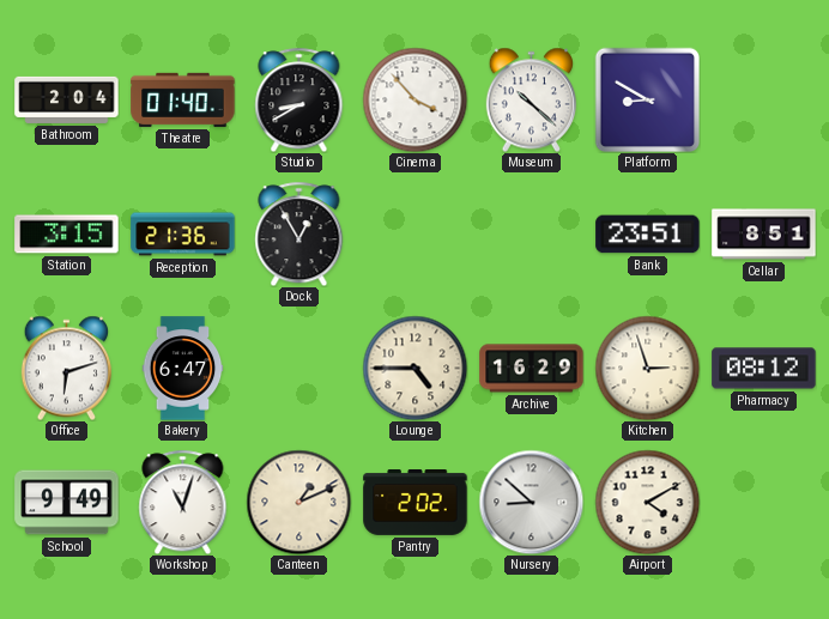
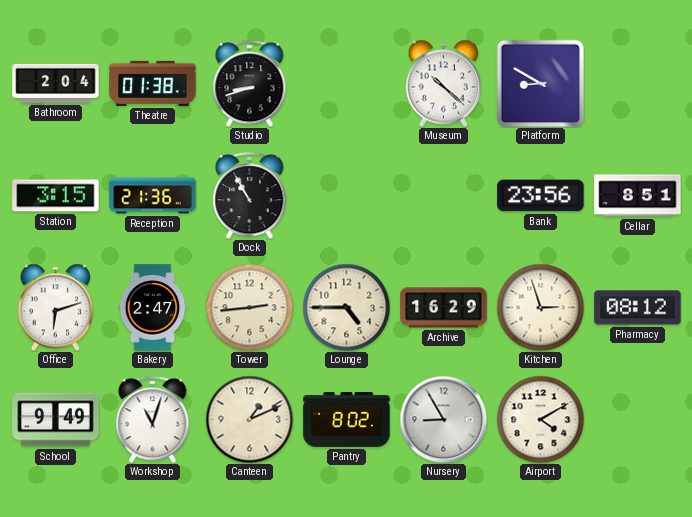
Theatre: 01:40 -> 01:38
Studio: 8:40 -> 8:42
Cinema: 3:53 -> none
Dock: 12:55 -> 10:55
Bank: 23:51 -> 23:56
Bakery: 6:47 -> 2:47
Tower: none -> 2:44
Pantry: 2:02 -> 8:02
Nursery: 8:52 -> 8:55
